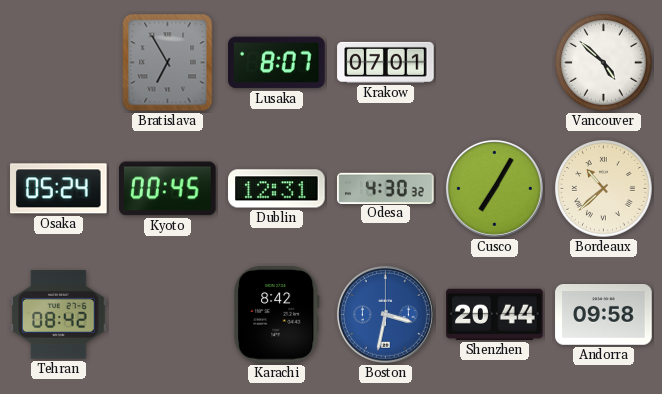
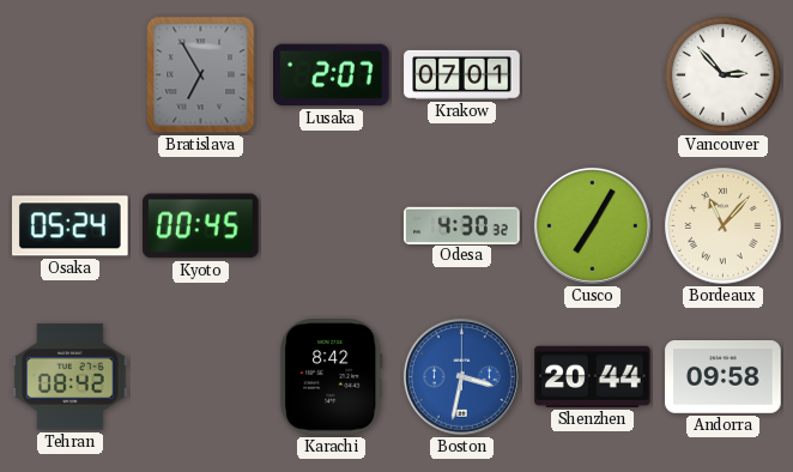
Lusaka: 8:07 -> 2:07
Vancouver: 4:52 -> 2:53
Dublin: 12:31 -> none
Bordeaux: 10:38 -> 11:07
